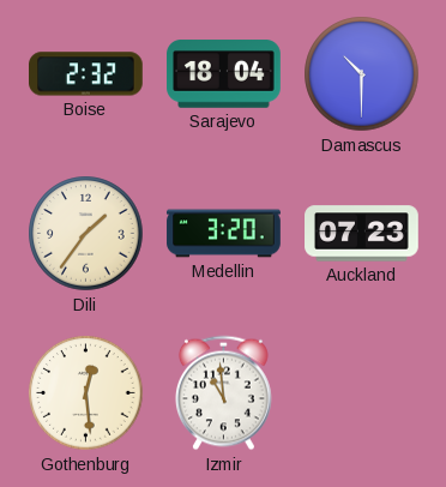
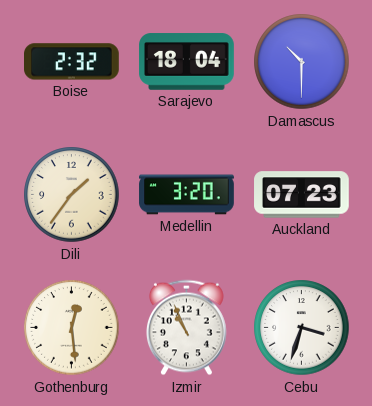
Izmir: 10:59 -> 10:56
Cebu: none -> 3:33
